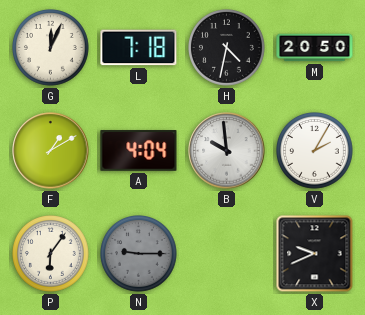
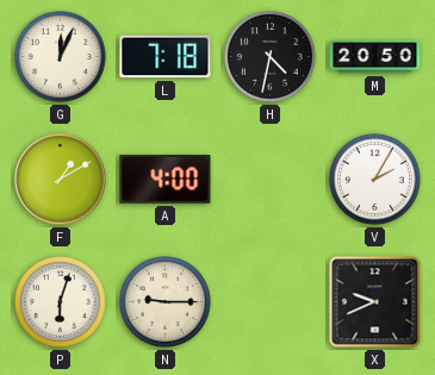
A: 4:04 -> 4:00
B: 9:59 -> none
P: 6:06 -> 6:03
N dial: grey -> cream
